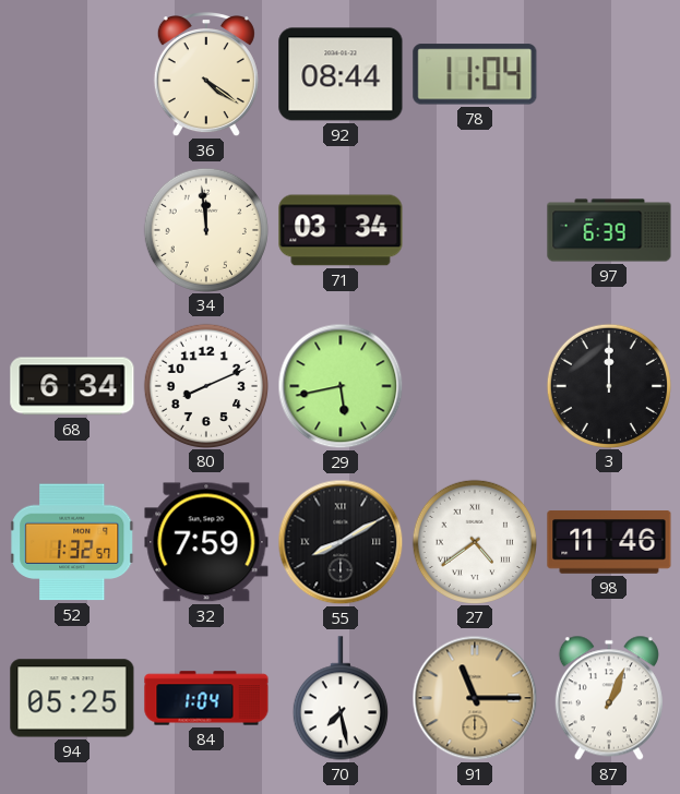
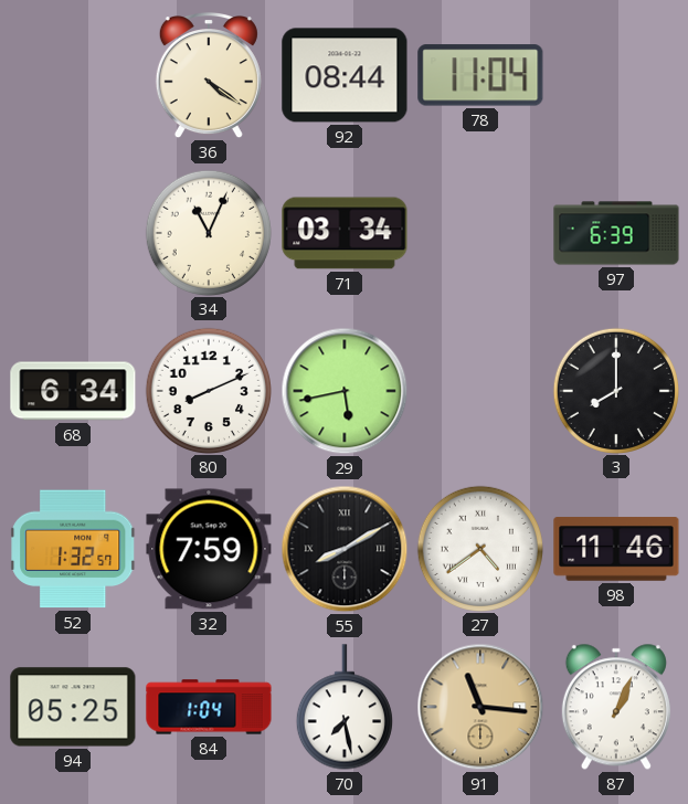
34: 11:59 -> 11:04
3: 12:00 -> 8:00
91: 11:15 -> 11:16
